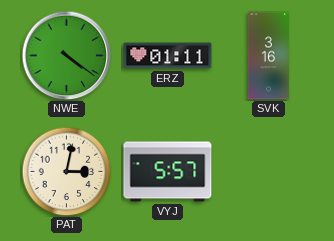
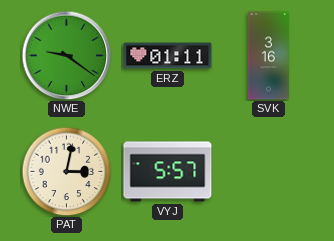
NWE: 4:21 -> 9:21
